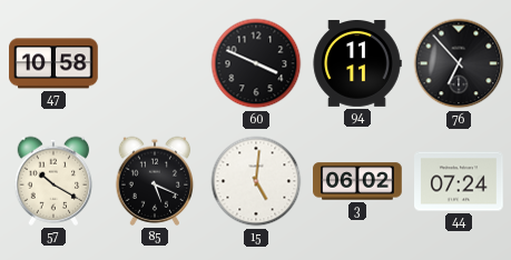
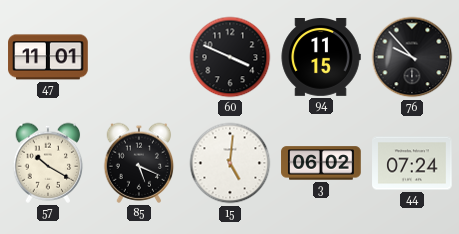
47: 10:58 -> 11:01
94: 11:11 -> 11:15
76: 6:53 -> 9:53
